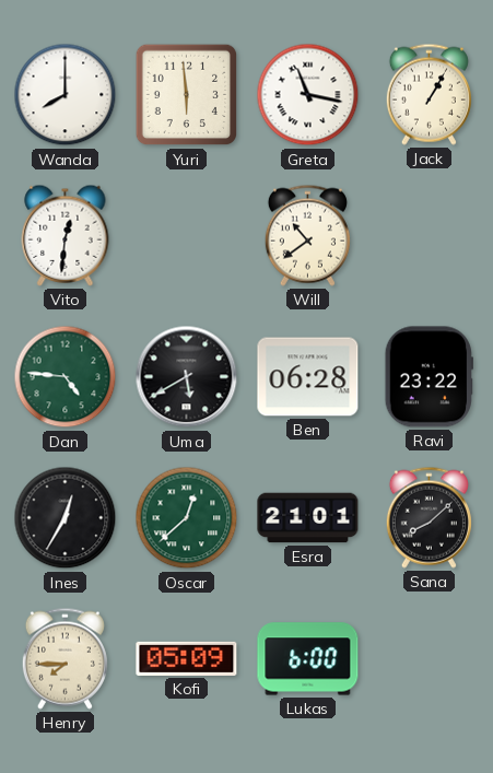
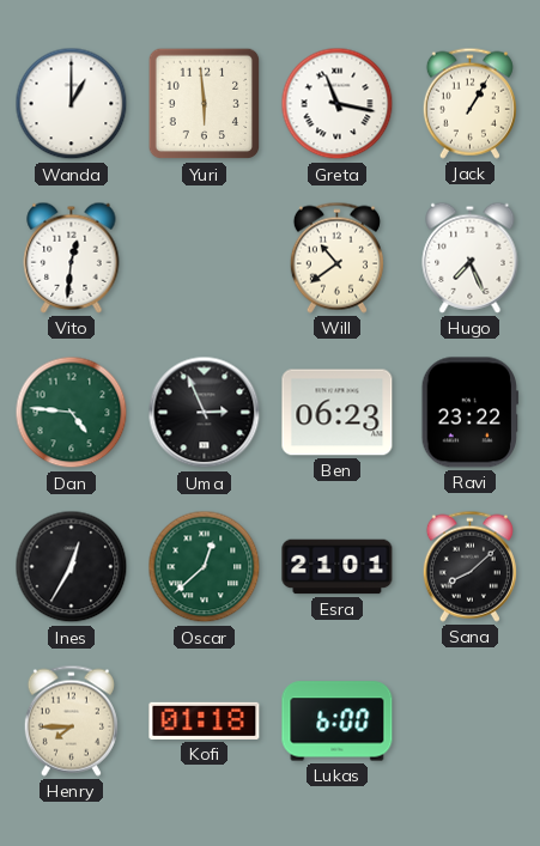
Wanda: 8:00 -> 1:00
Hugo: none -> 7:26
Uma: 5:40 -> 2:56
Ben: 06:28 -> 06:23
Kofi: 05:09 -> 01:18
